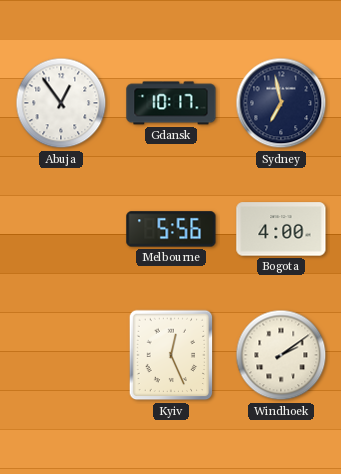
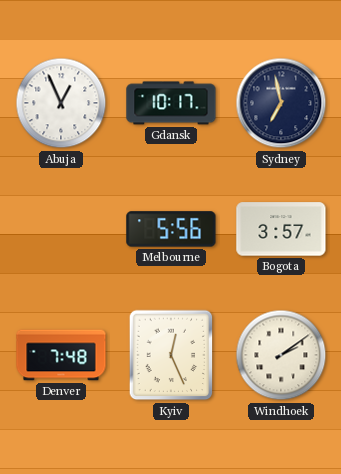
Abuja: 12:54 -> 12:56
Bogota: 4:00 -> 3:57
Denver: none -> 7:48
